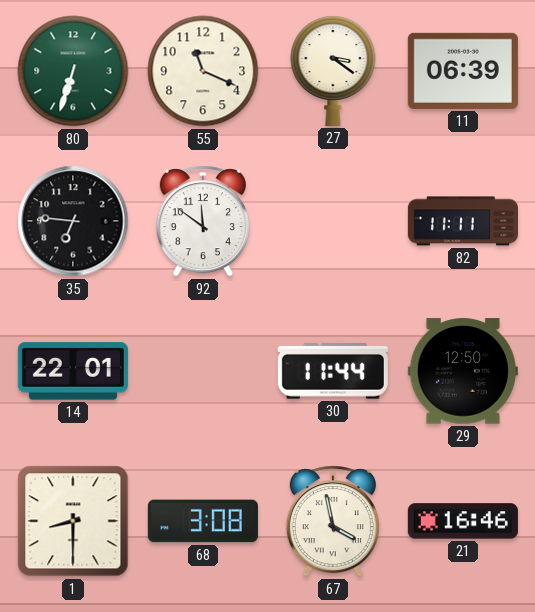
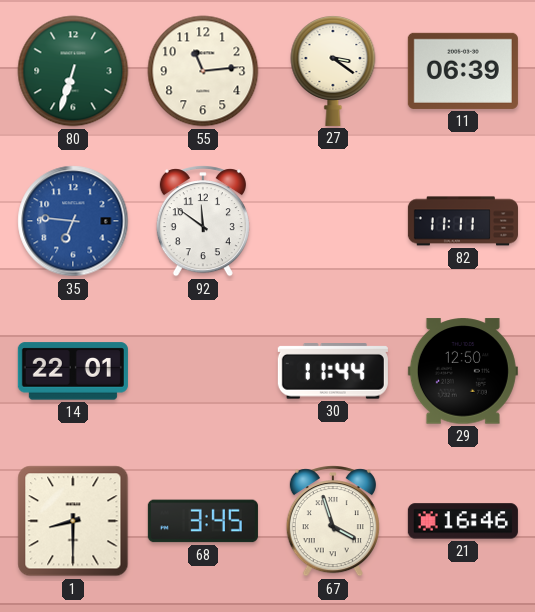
55: 11:19 -> 11:14
35 dial: black -> blue
68: 3:08 -> 3:45
67: 3:58 -> 3:57
